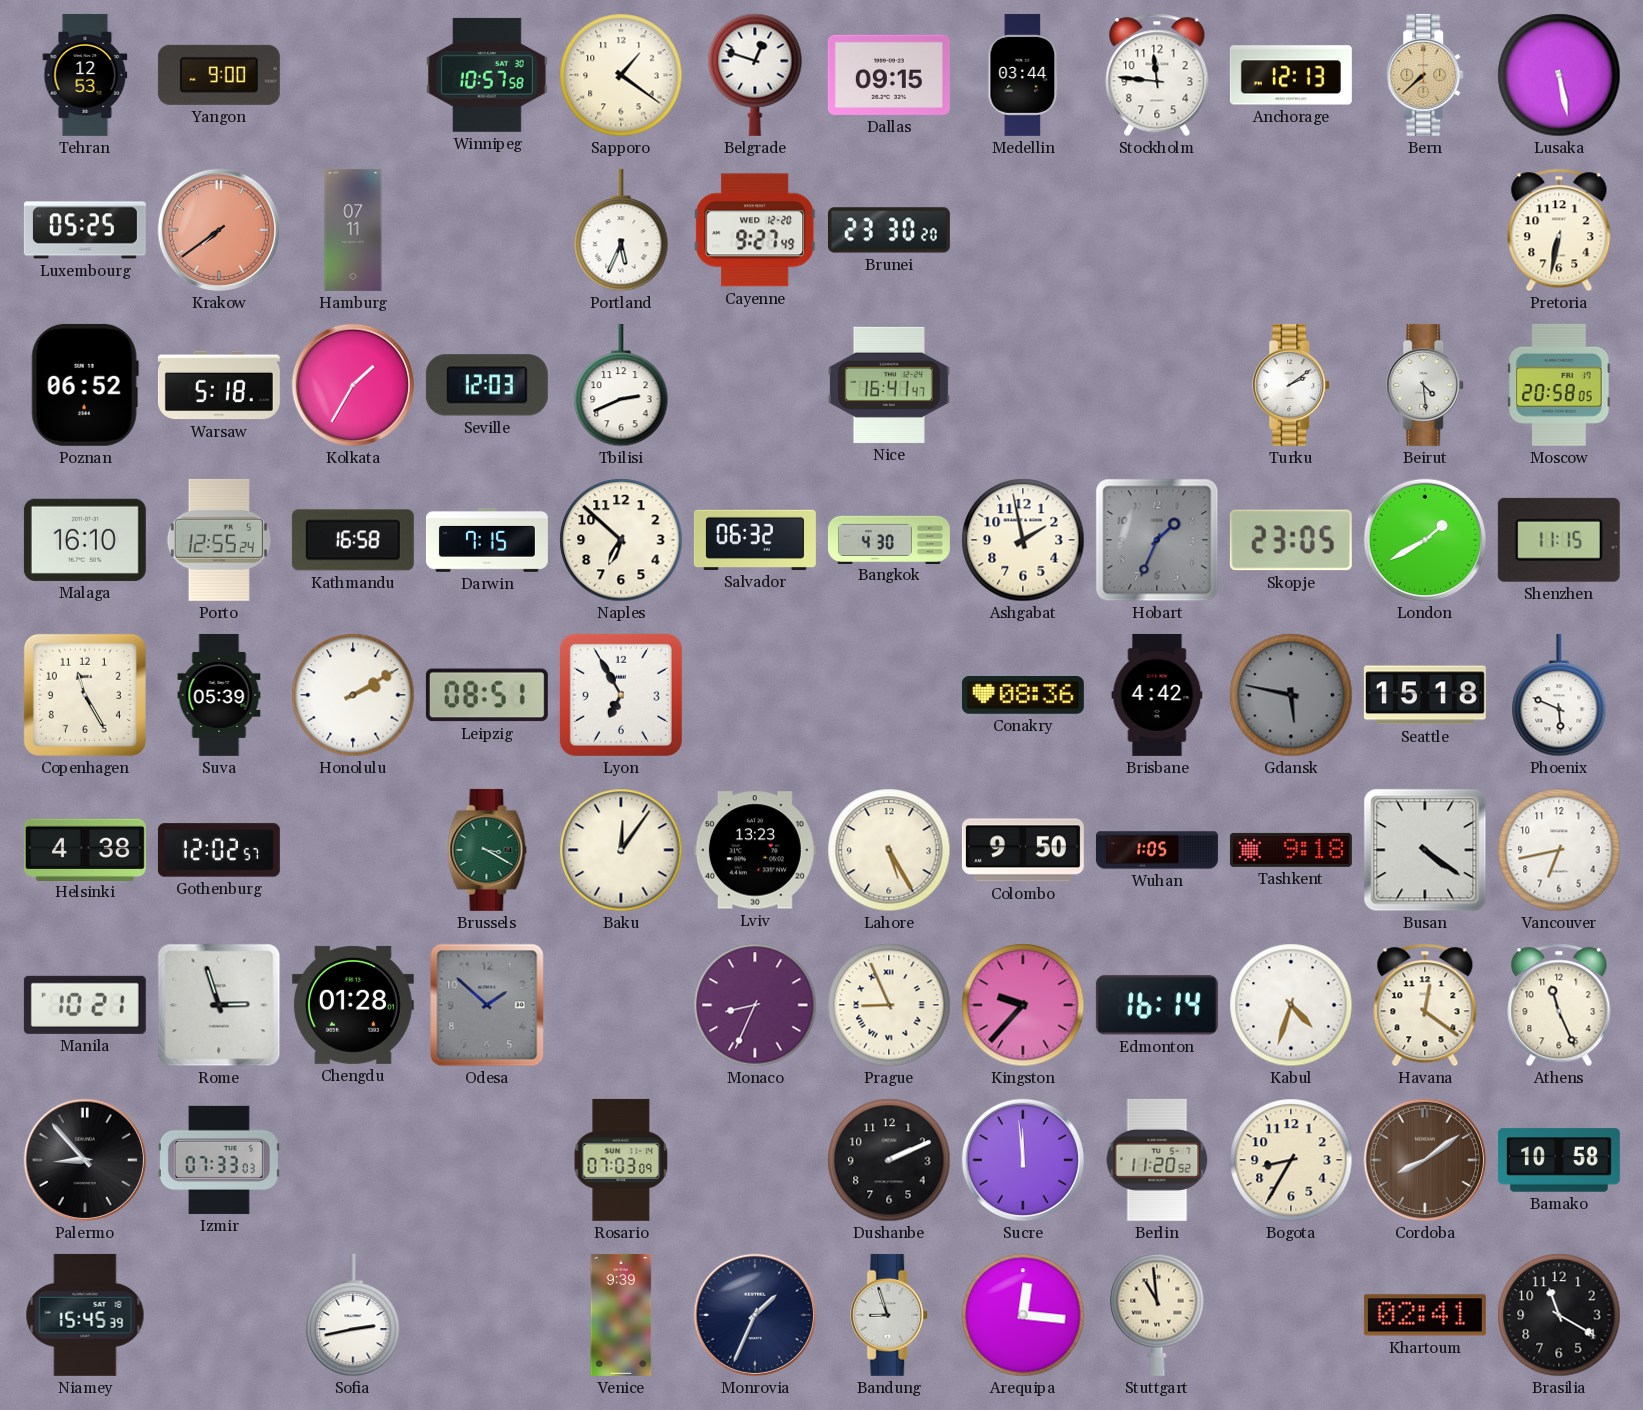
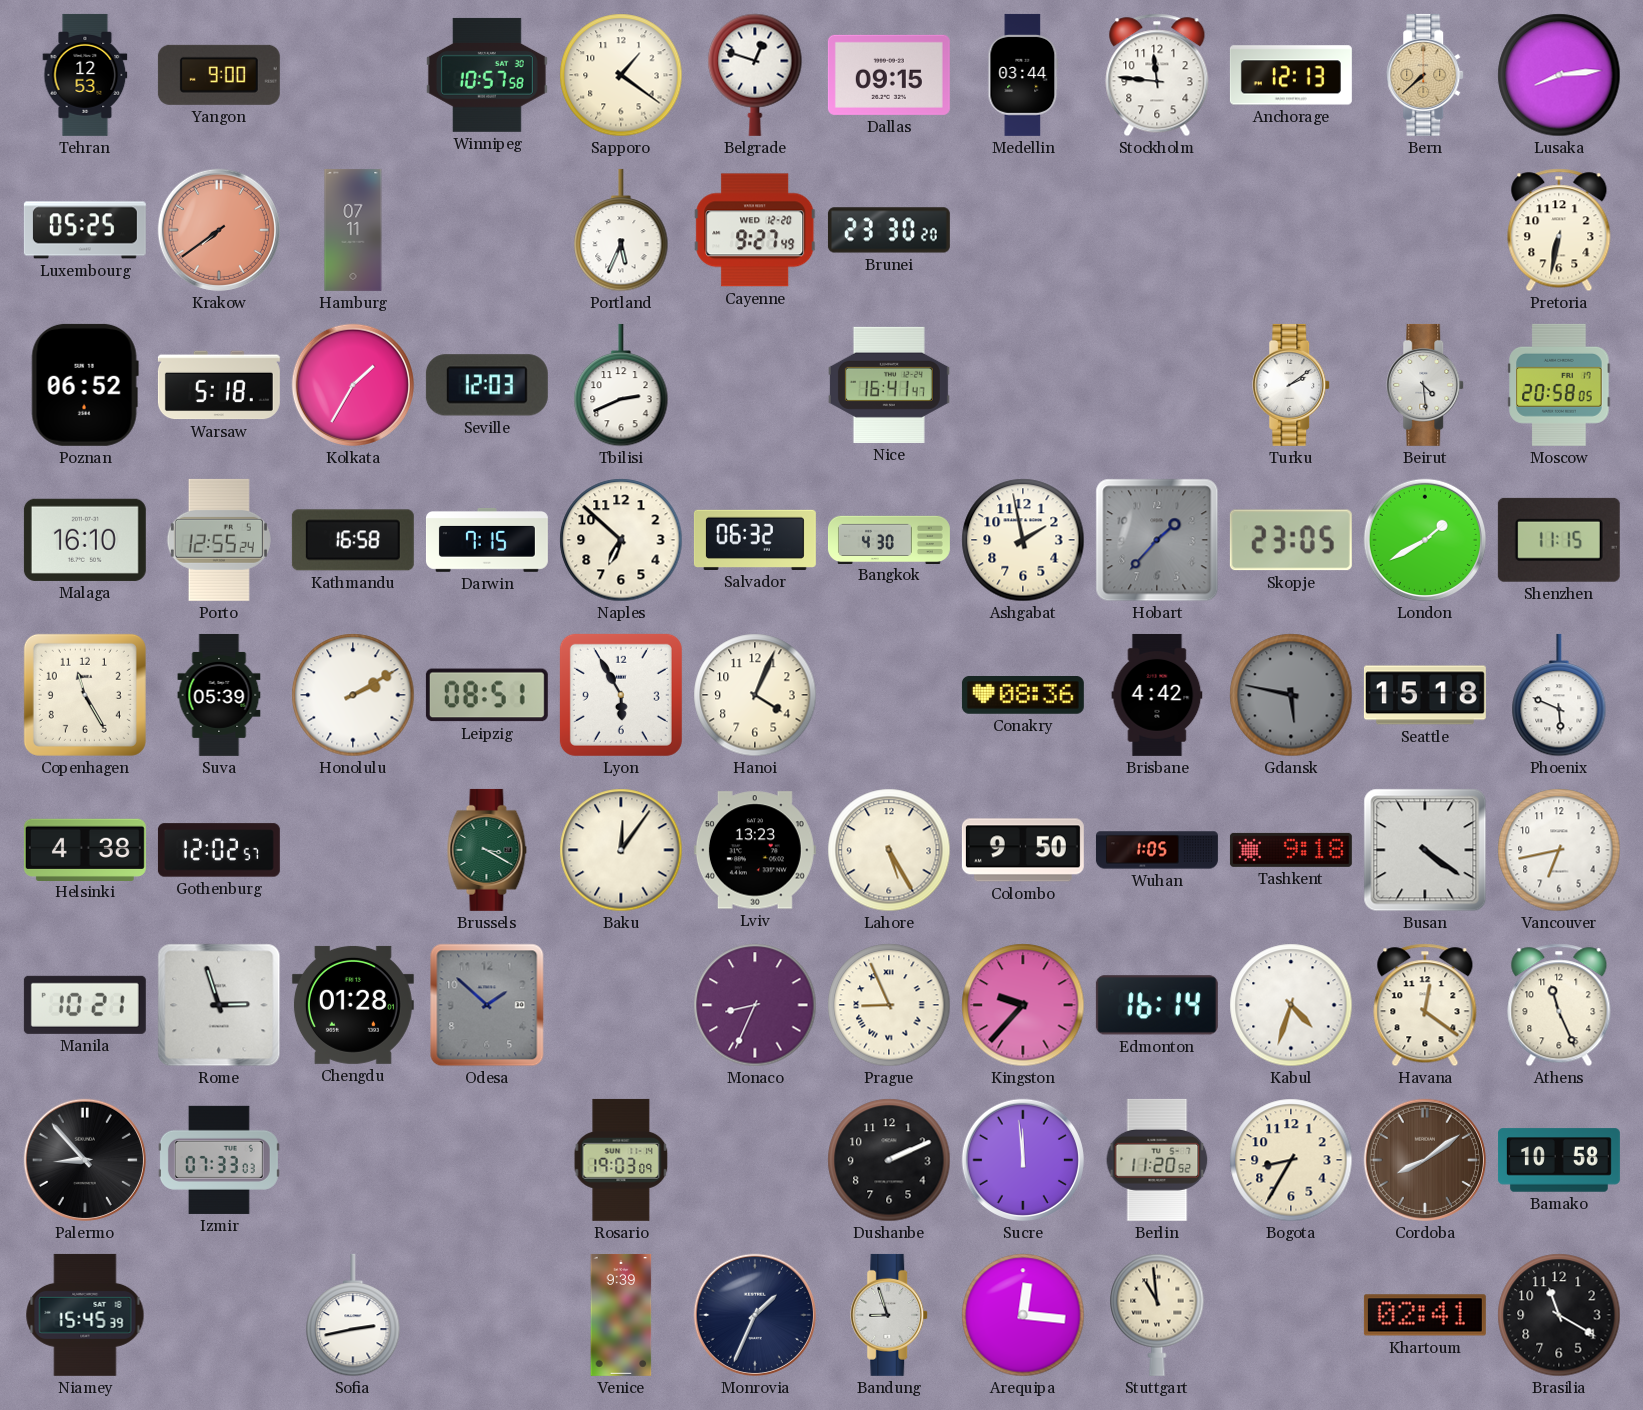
Lusaka: 5:28 -> 8:14
Hobart: 1:34 -> 1:37
Lyon: 6:55 -> 5:55
Hanoi: none -> 4:04
Rosario: 07:03 -> 19:03
